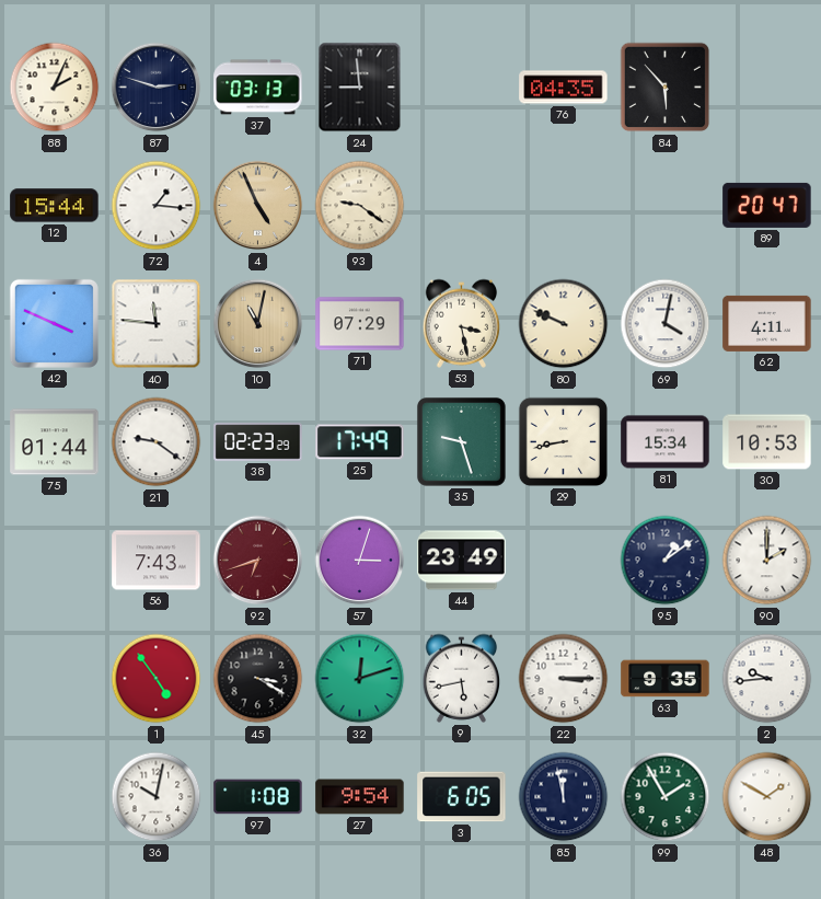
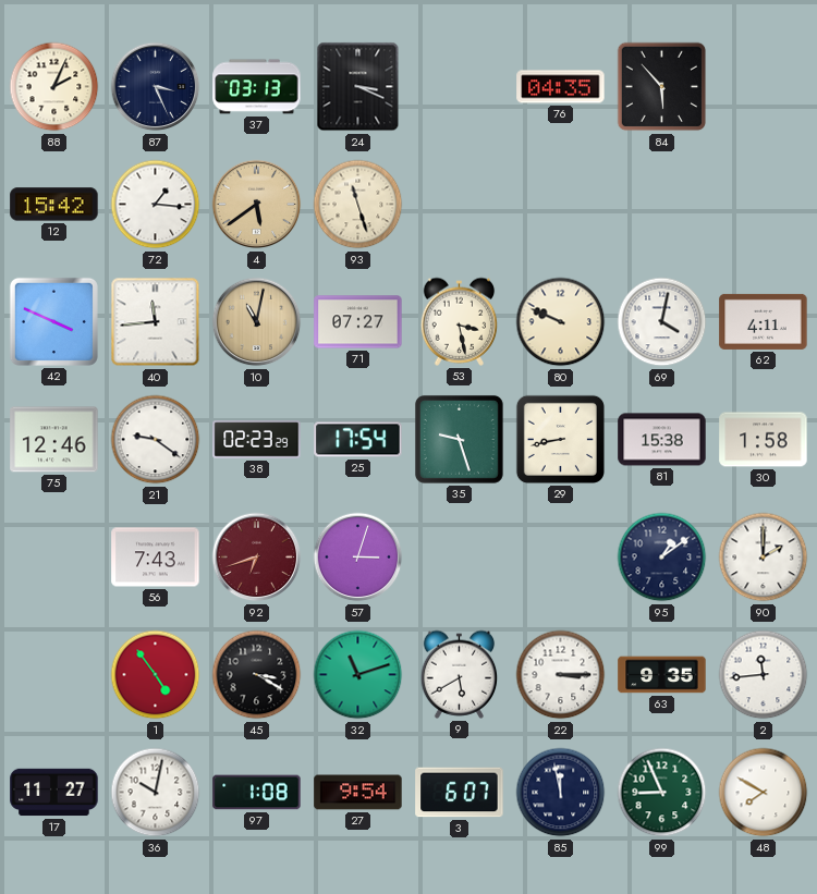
87: 2:48 -> 3:26
24: 8:59 -> 3:19
12: 15:44 -> 15:42
4: 4:56 -> 5:39
93: 9:21 -> 11:27
89: 20:47 -> none
40: 11:46 -> 11:44
71: 07:29 -> 07:27
75: 01:44 -> 12:46
25: 17:49 -> 17:54
81: 15:34 -> 15:38
30: 10:53 -> 1:58
44: 23:49 -> none
32: 12:12 -> 11:12
9: 5:43 -> 5:40
2: 9:44 -> 11:44
17: none -> 11:27
3: 6:05 -> 6:07
99: 1:55 -> 8:56
48: 1:50 -> 7:50
